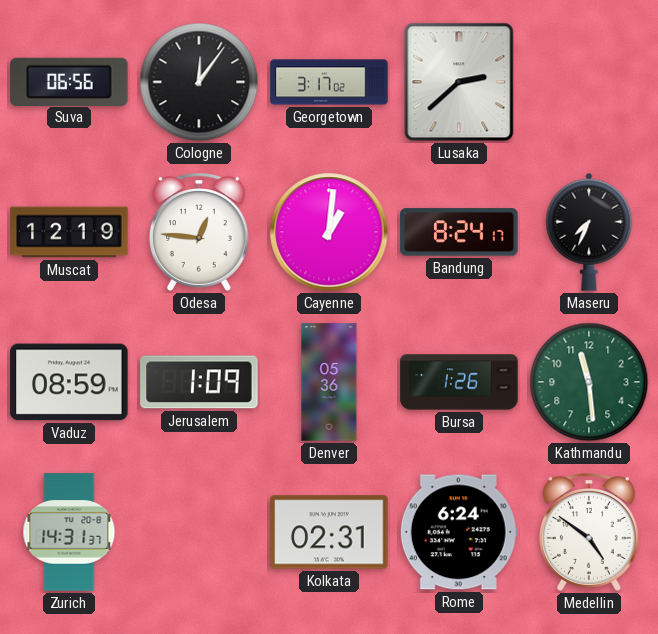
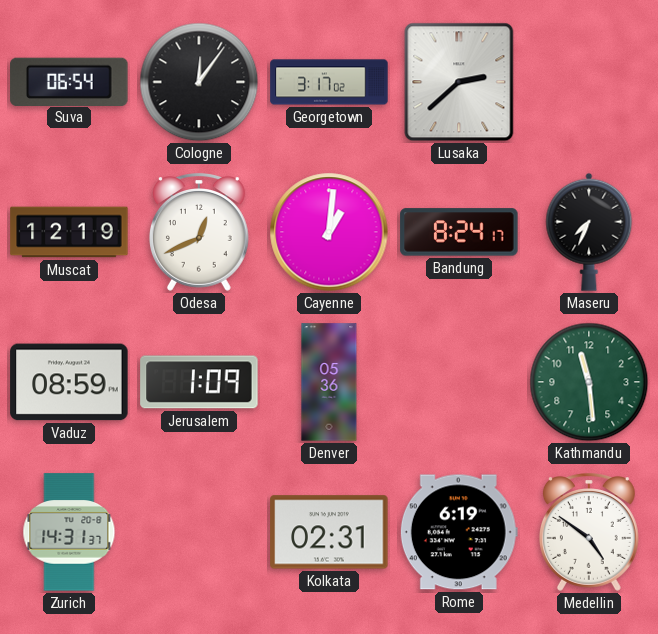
Suva: 06:56 -> 06:54
Odesa: 12:46 -> 12:41
Bursa: 1:26 -> none
Rome: 6:24 -> 6:19
